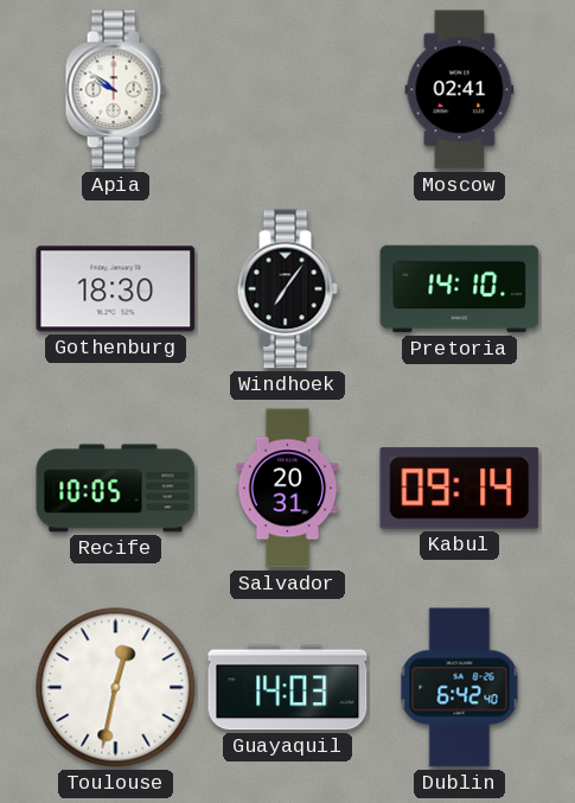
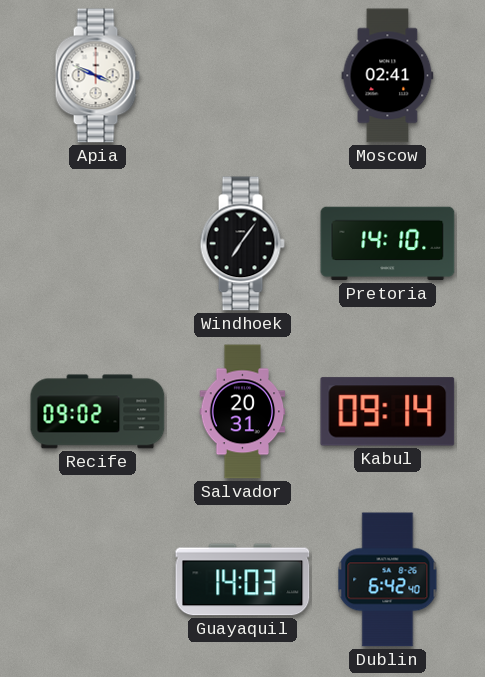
Apia: 9:51 -> 3:49
Gothenburg: 18:30 -> none
Recife: 10:05 -> 09:02
Toulouse: 12:32 -> none
